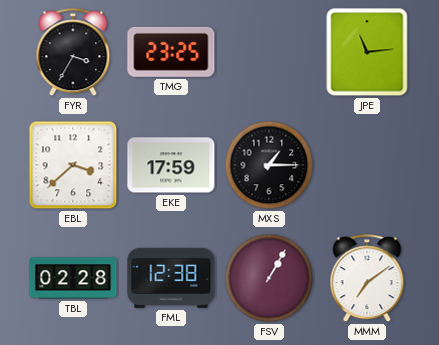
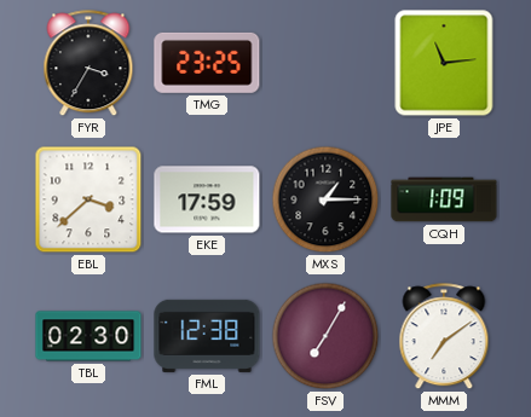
CQH: none -> 1:09
TBL: 02:28 -> 02:30
FSV: 1:05 -> 7:05
